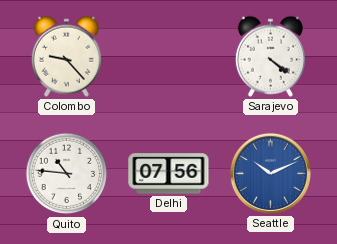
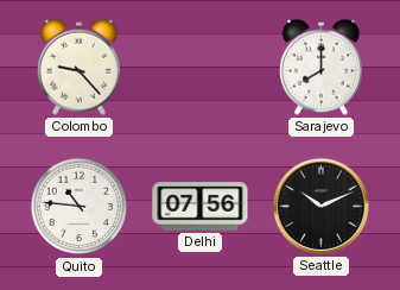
Sarajevo: 4:21 -> 8:00
Seattle dial: blue -> black
